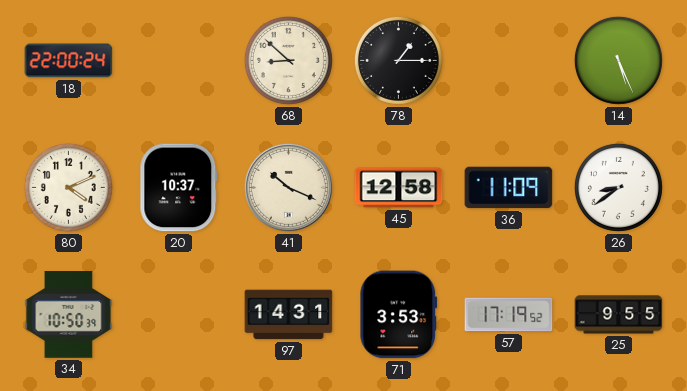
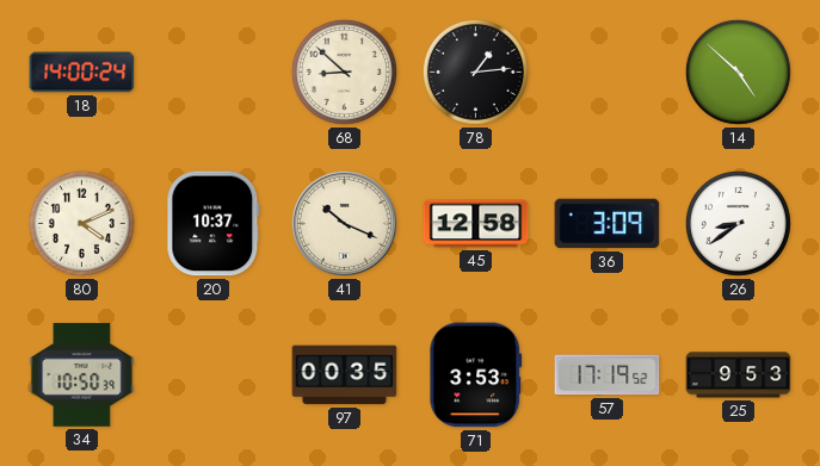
18: 22:00 -> 14:00
78: 1:15 -> 1:14
14: 5:26 -> 4:52
36: 11:09 -> 3:09
97: 14:31 -> 00:35
25: 9:55 -> 9:53
